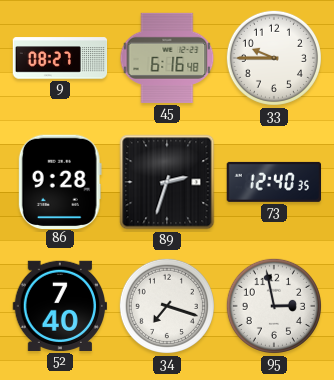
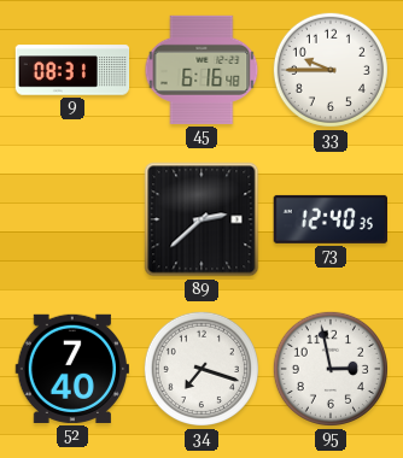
9: 08:27 -> 08:31
86: 9:28 -> none
89: 2:33 -> 2:38
